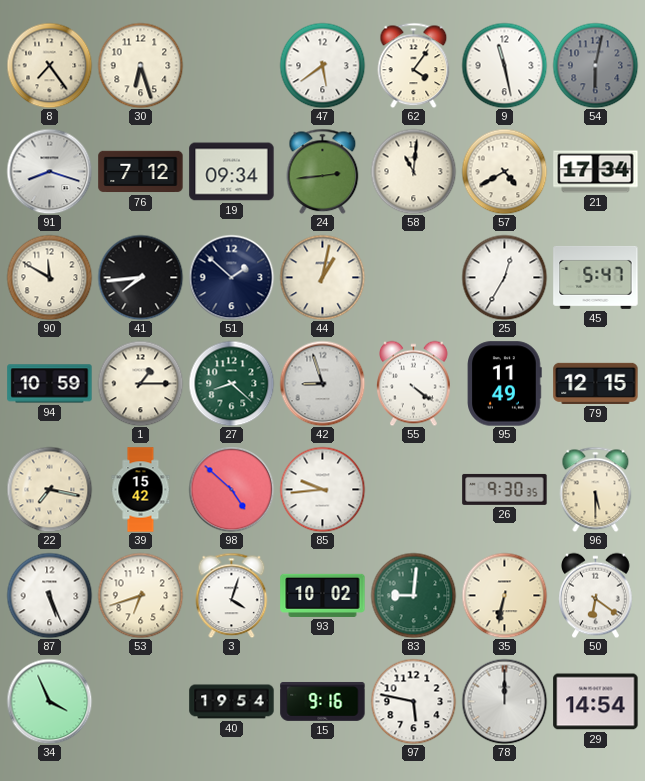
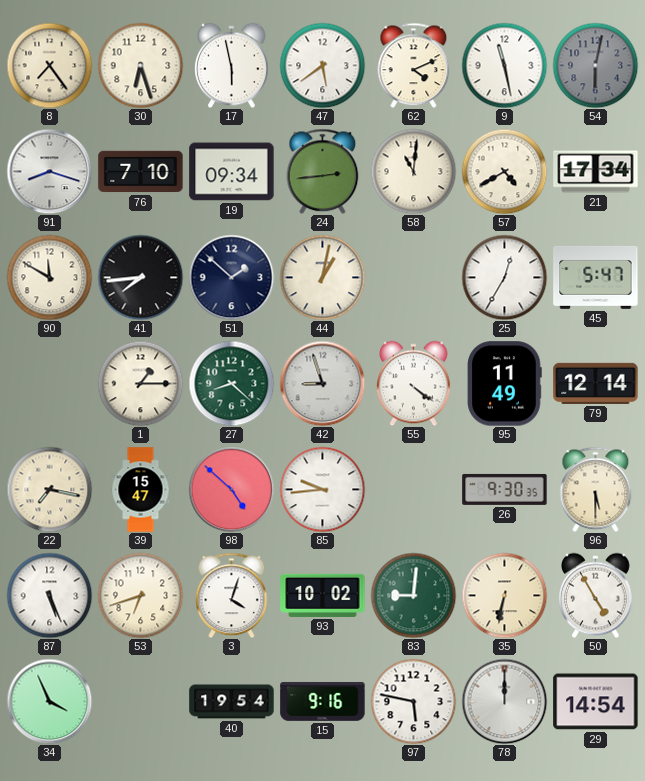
17: none -> 5:58
62: 4:06 -> 4:11
76: 7:12 -> 7:10
94: 10:59 -> none
79: 12:15 -> 12:14
39: 15:42 -> 15:47
50: 6:21 -> 4:55
